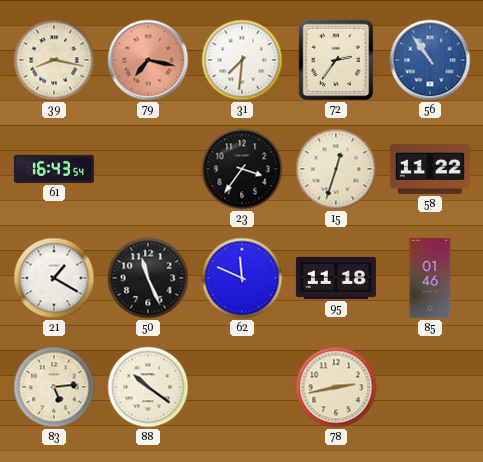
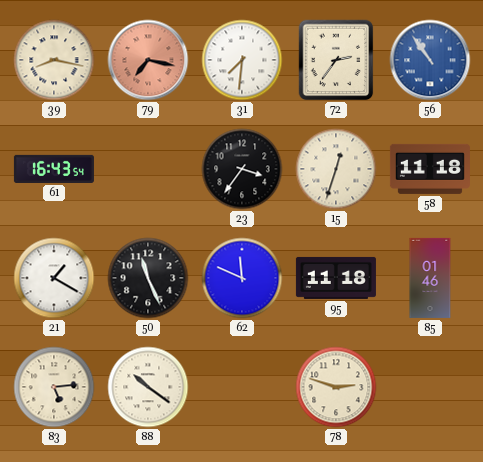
58: 11:22 -> 11:18
78: 2:43 -> 2:48
